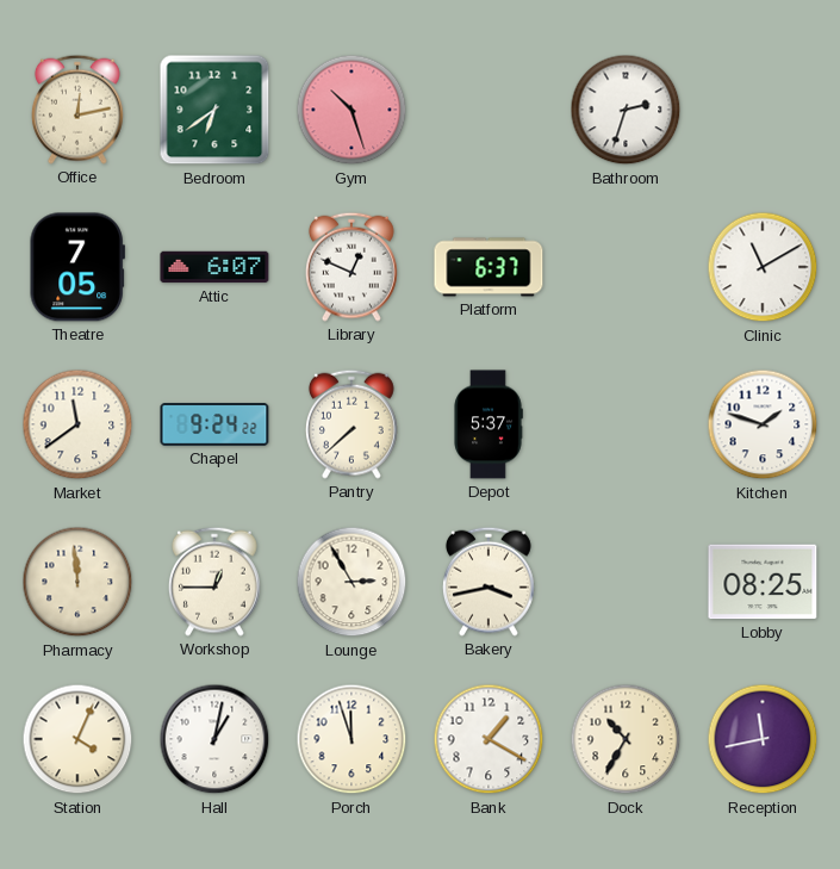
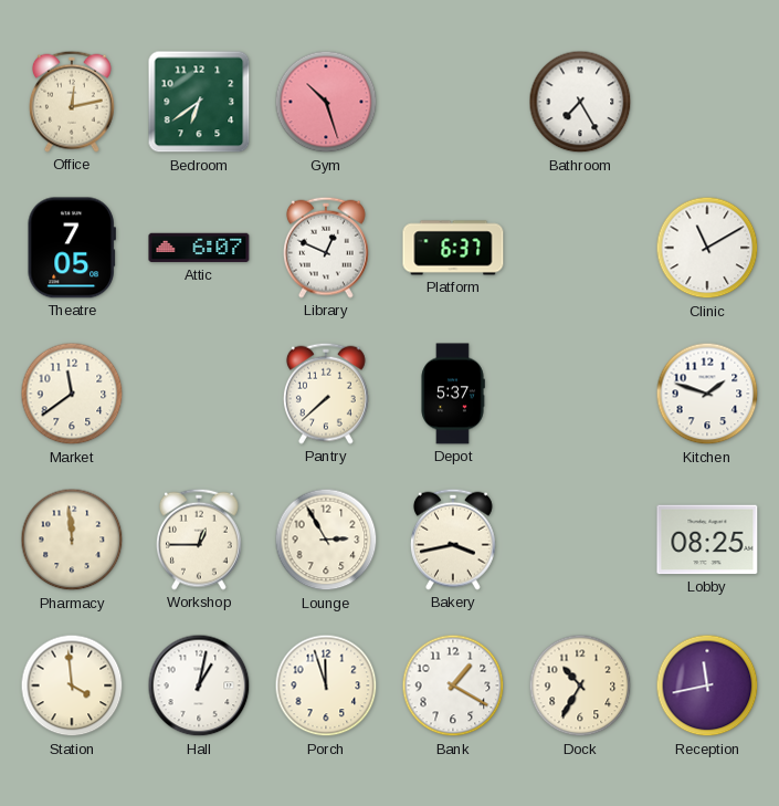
Bathroom: 2:33 -> 7:25
Chapel: 9:24 -> none
Station: 4:04 -> 3:59
